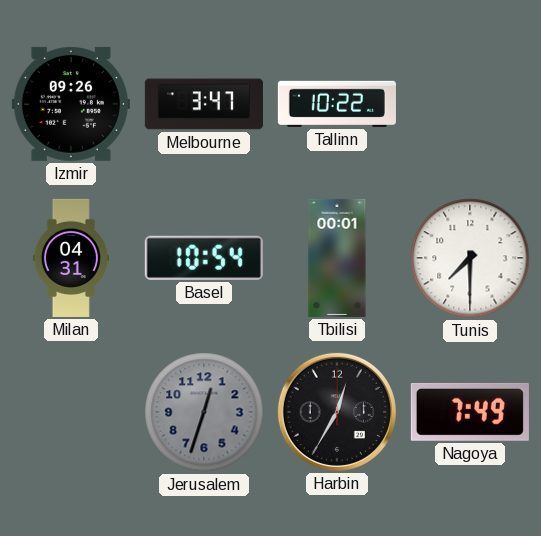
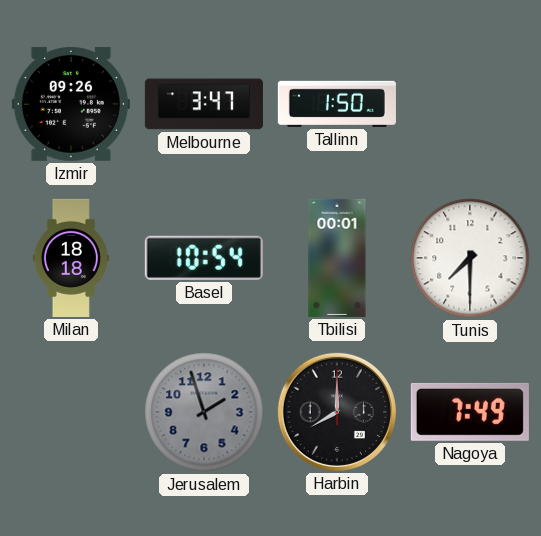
Tallinn: 10:22 -> 1:50
Milan: 04:31 -> 18:18
Jerusalem: 12:33 -> 1:57
Harbin: 12:35 -> 8:00
